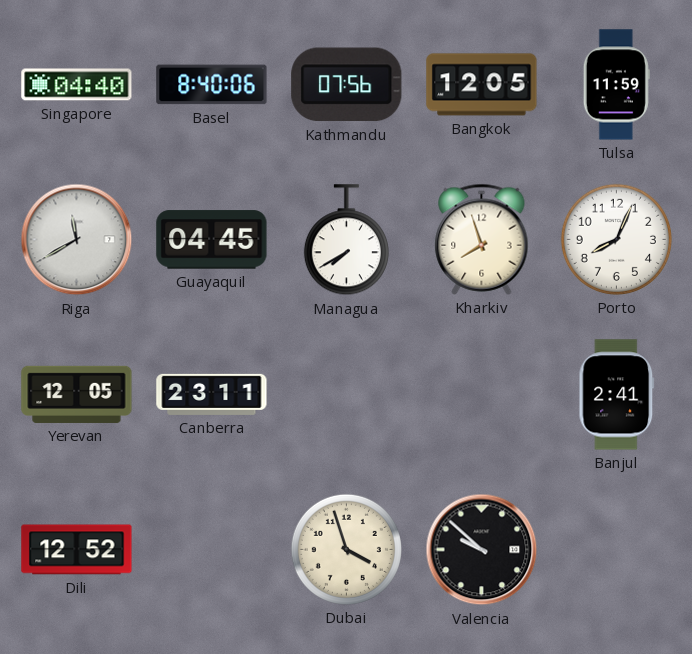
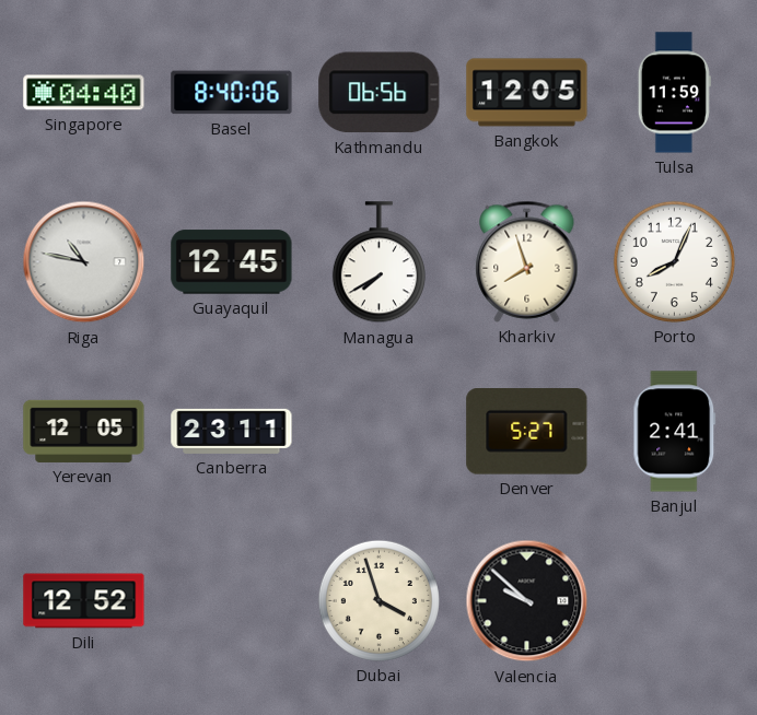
Kathmandu: 07:56 -> 06:56
Riga: 11:40 -> 10:47
Guayaquil: 04:45 -> 12:45
Denver: none -> 5:27
